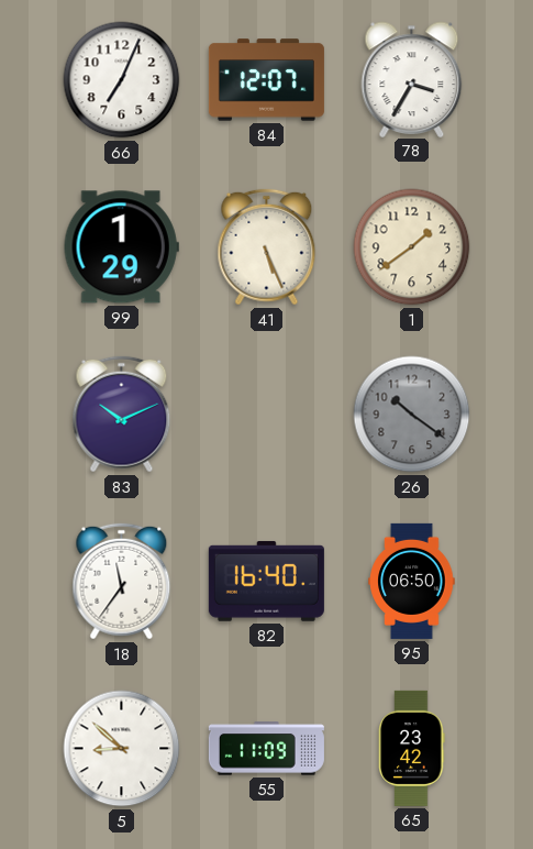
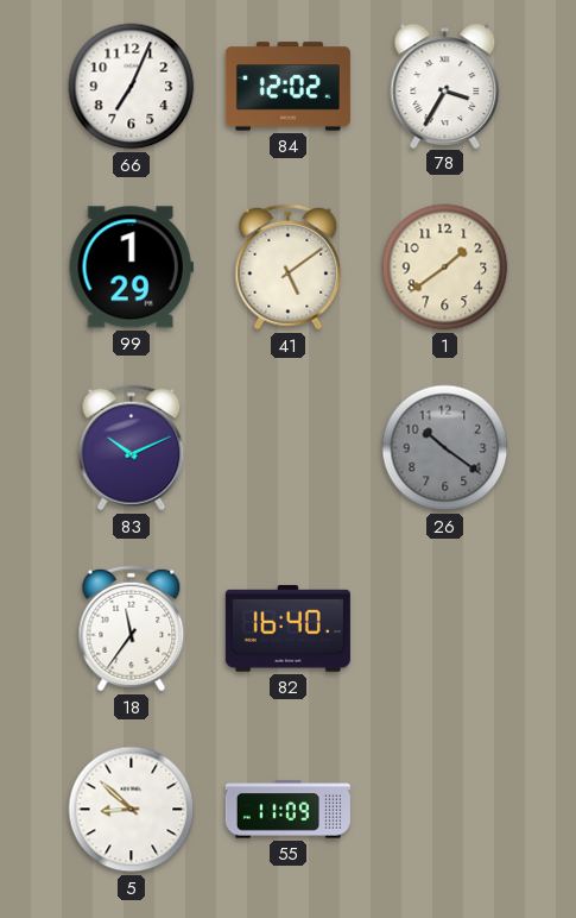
84: 12:07 -> 12:02
41: 5:26 -> 5:09
95: 06:50 -> none
65: 23:42 -> none
